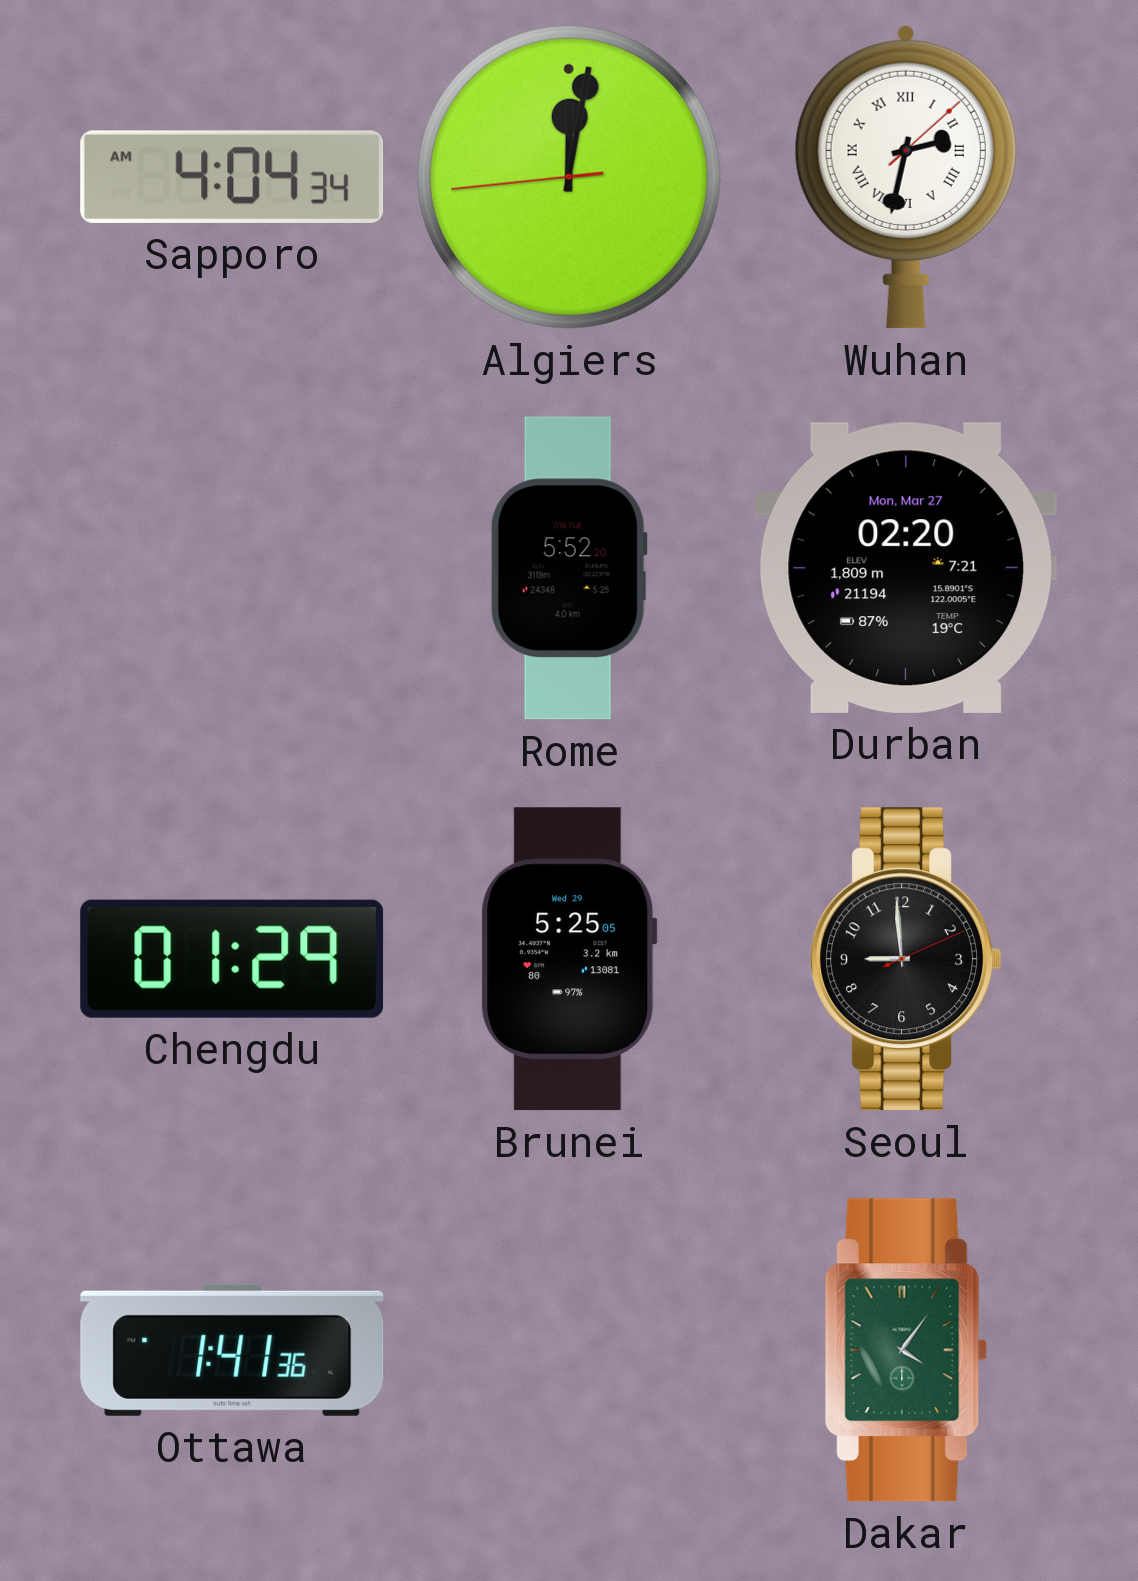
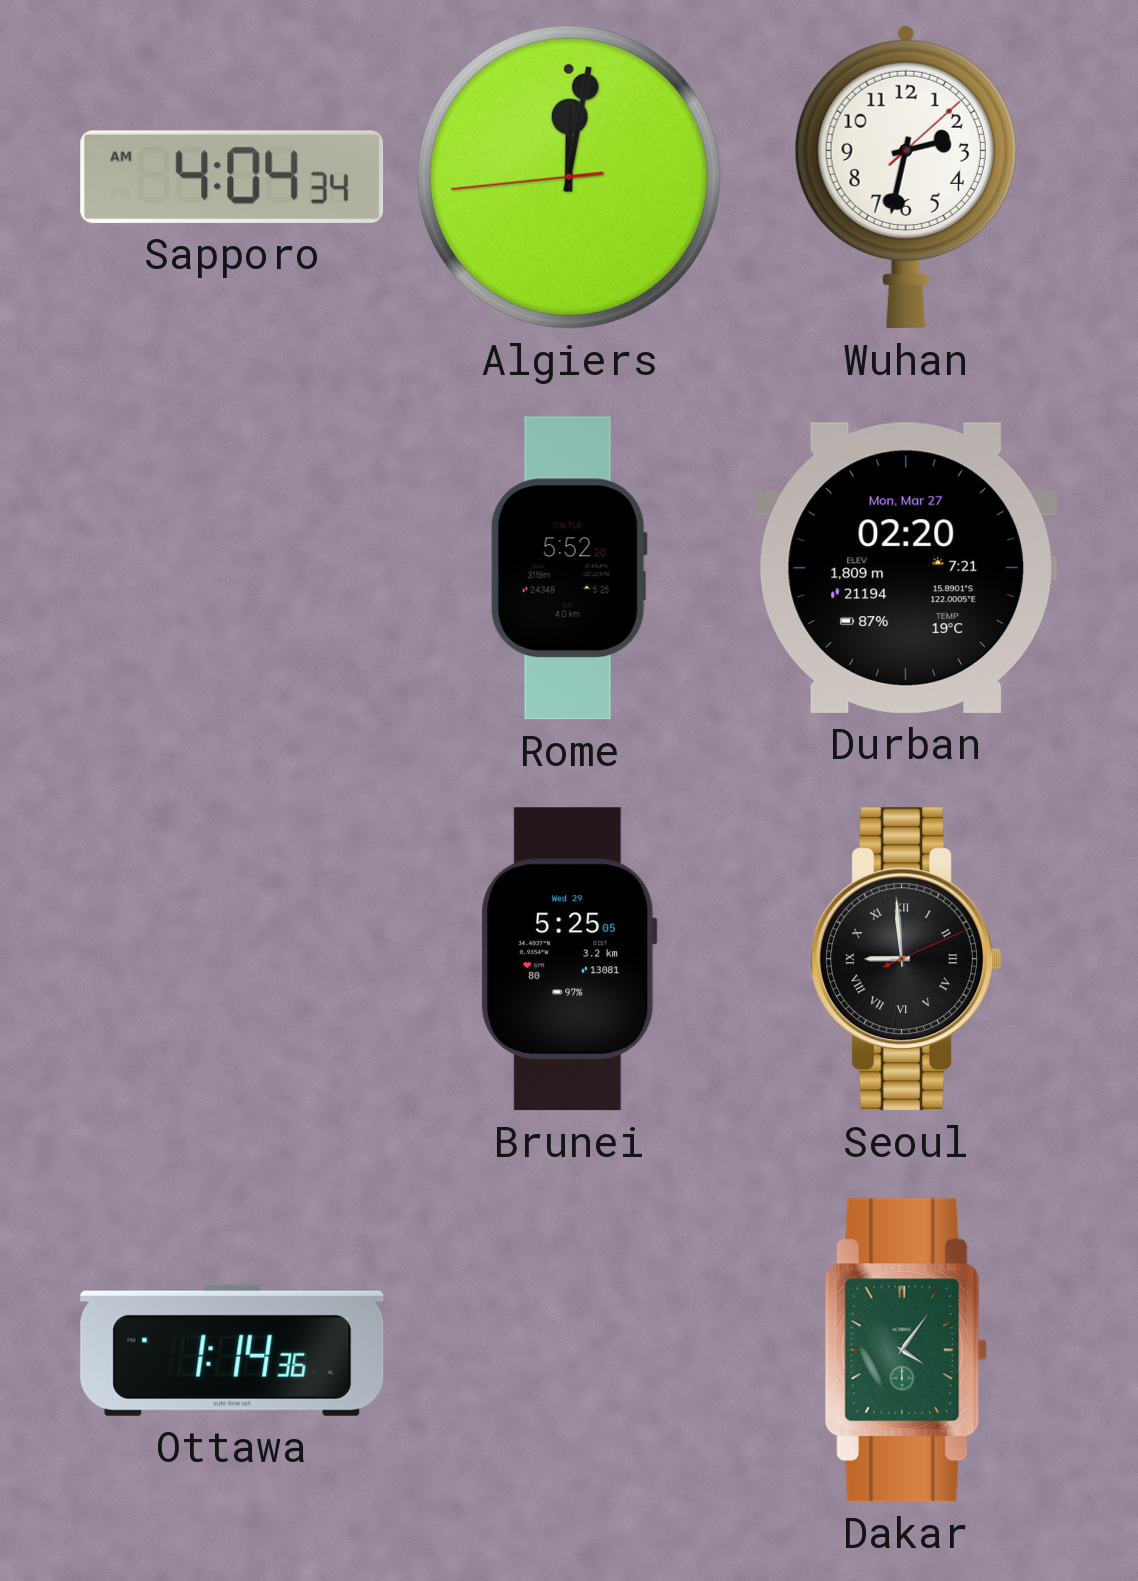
Wuhan numerals: Roman -> Arabic
Chengdu: 01:29 -> none
Seoul numerals: Arabic -> Roman
Ottawa: 1:41 -> 1:14
